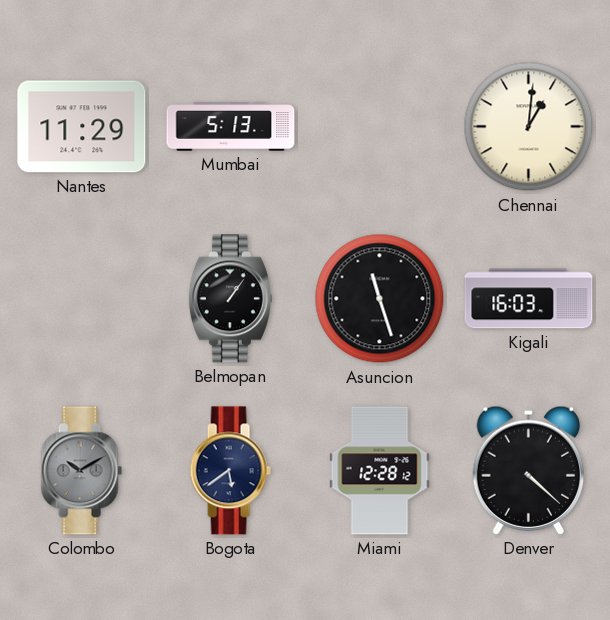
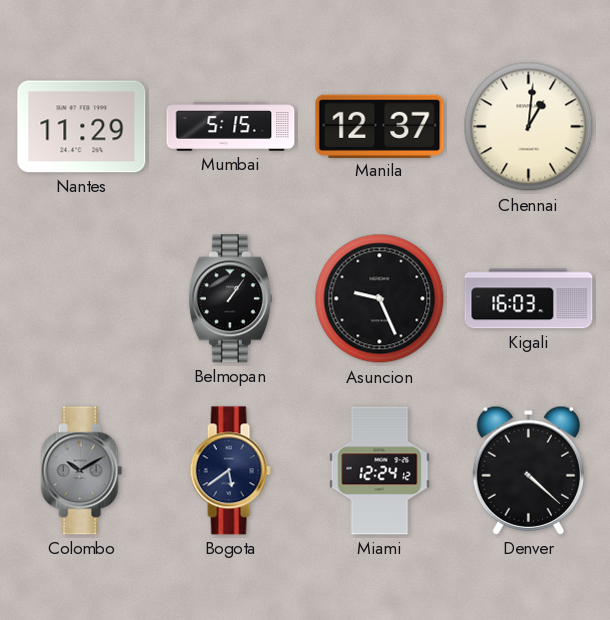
Mumbai: 5:13 -> 5:15
Manila: none -> 12:37
Asuncion: 11:27 -> 9:26
Miami: 12:28 -> 12:24
